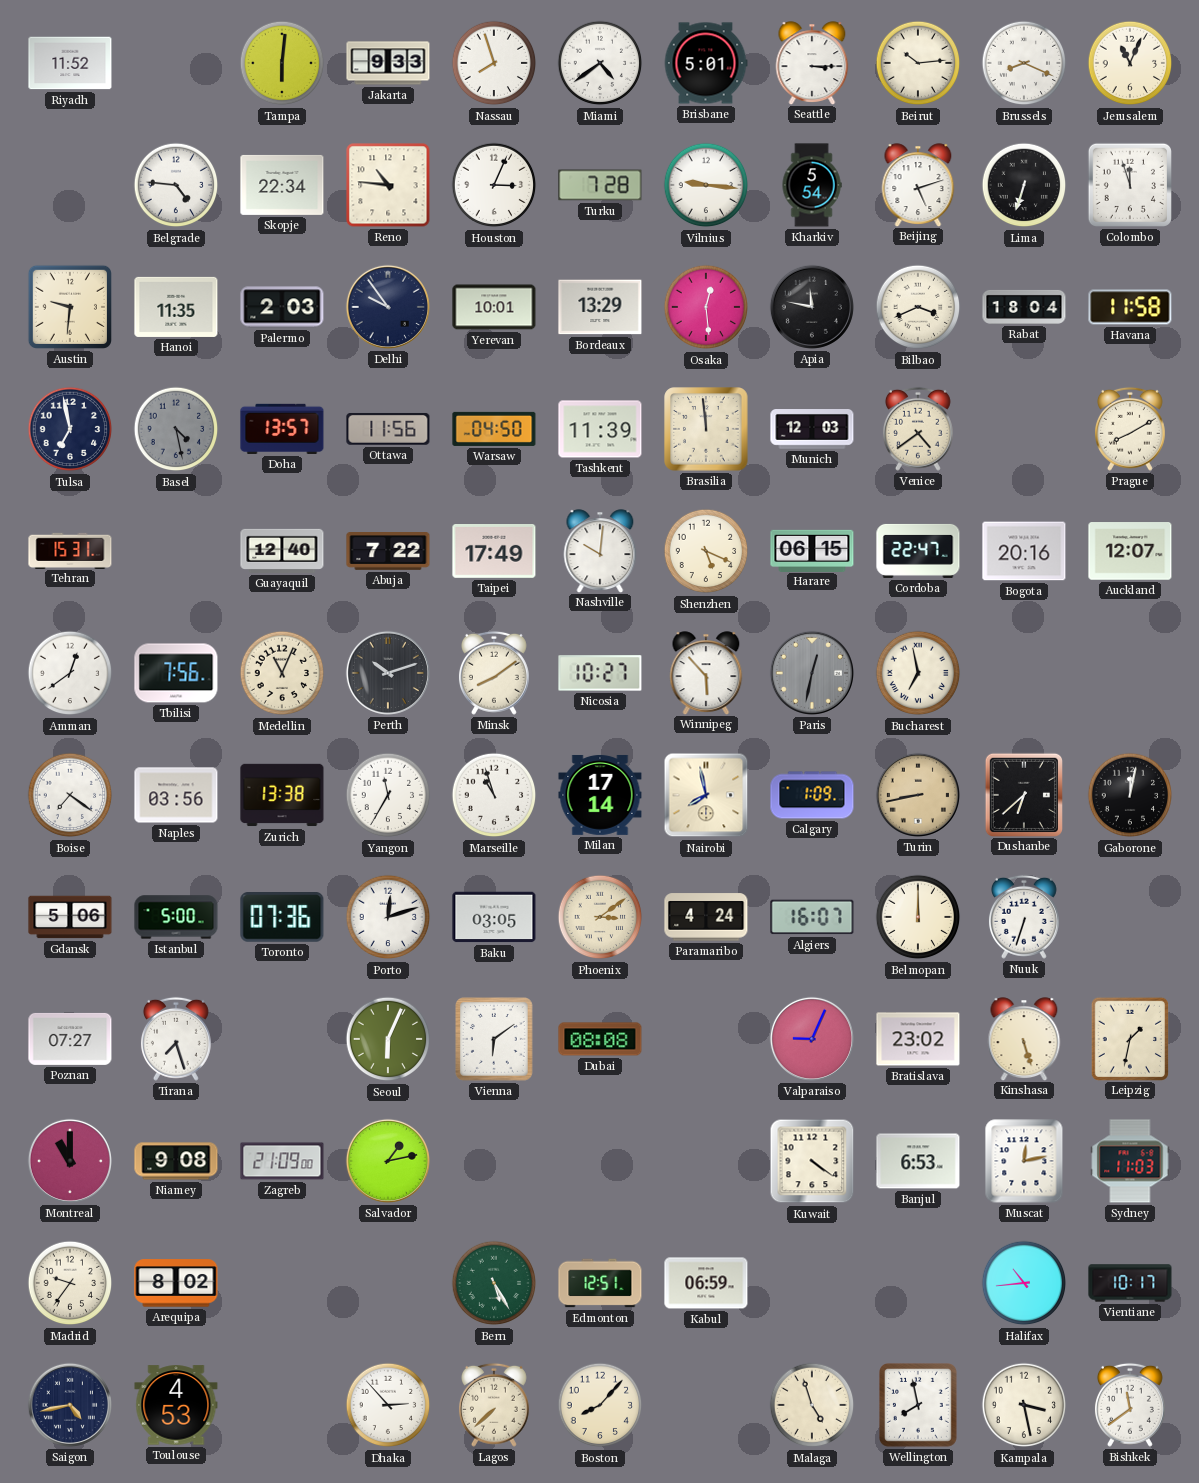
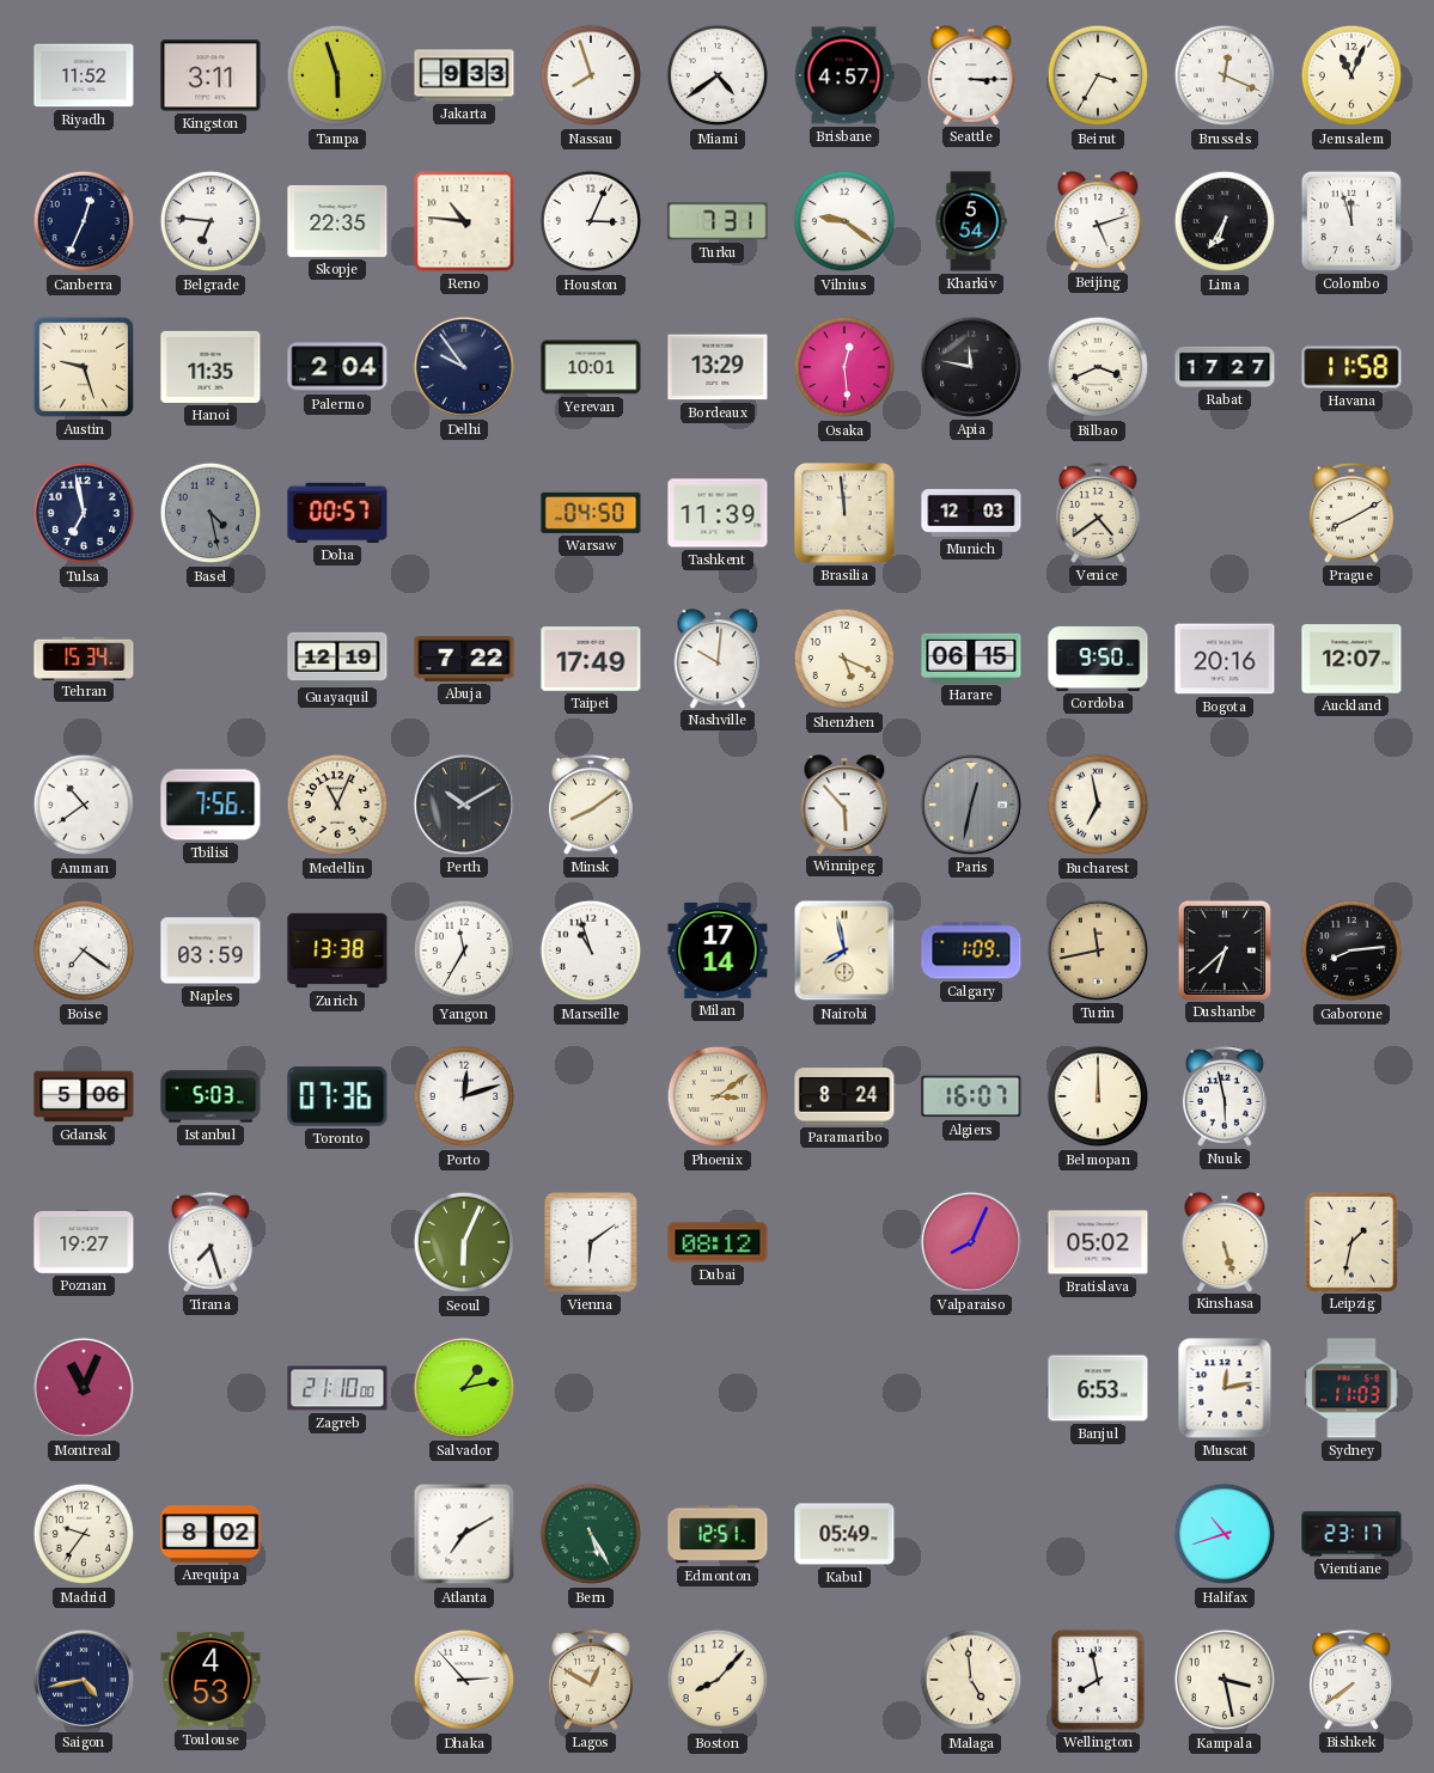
Kingston: none -> 3:11
Tampa: 6:01 -> 5:57
Brisbane: 5:01 -> 4:57
Beirut: 10:14 -> 3:35
Brussels: 8:19 -> 12:19
Canberra: none -> 12:34
Belgrade: 4:46 -> 6:46
Skopje: 22:34 -> 22:35
Turku: 7:28 -> 7:31
Vilnius: 9:16 -> 9:21
Lima: 6:33 -> 6:35
Austin: 9:31 -> 9:27
Palermo: 2:03 -> 2:04
Rabat: 18:04 -> 17:27
Doha: 13:57 -> 00:57
Ottawa: 11:56 -> none
Tehran: 15:31 -> 15:34
Guayaquil: 12:40 -> 12:19
Cordoba: 22:47 -> 9:50
Amman: 12:39 -> 10:39
Perth: 10:12 -> 10:10
Nicosia: 10:27 -> none
Naples: 03:56 -> 03:59
Turin: 8:43 -> 11:43
Gaborone: 12:02 -> 8:14
Istanbul: 5:00 -> 5:03
Baku: 03:05 -> none
Paramaribo: 4:24 -> 8:24
Nuuk: 6:33 -> 5:58
Poznan: 07:27 -> 19:27
Dubai: 08:08 -> 08:12
Valparaiso: 9:04 -> 8:04
Bratislava: 23:02 -> 05:02
Montreal: 11:00 -> 11:04
Niamey: 9:08 -> none
Zagreb: 21:09 -> 21:10
Kuwait: 4:21 -> none
Atlanta: none -> 7:10
Kabul: 06:59 -> 05:49
Halifax: 10:44 -> 10:42
Vientiane: 10:17 -> 23:17
Lagos: 7:38 -> 12:50
Malaga: 4:57 -> 4:59
Bishkek: 11:39 -> 7:39
